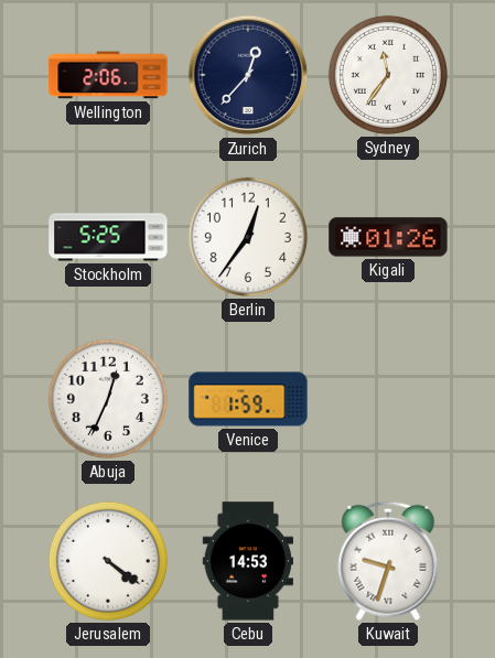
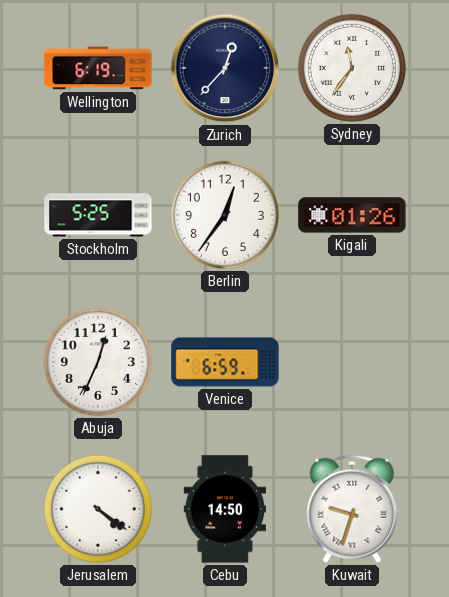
Wellington: 2:06 -> 6:19
Venice: 1:59 -> 6:59
Cebu: 14:53 -> 14:50
